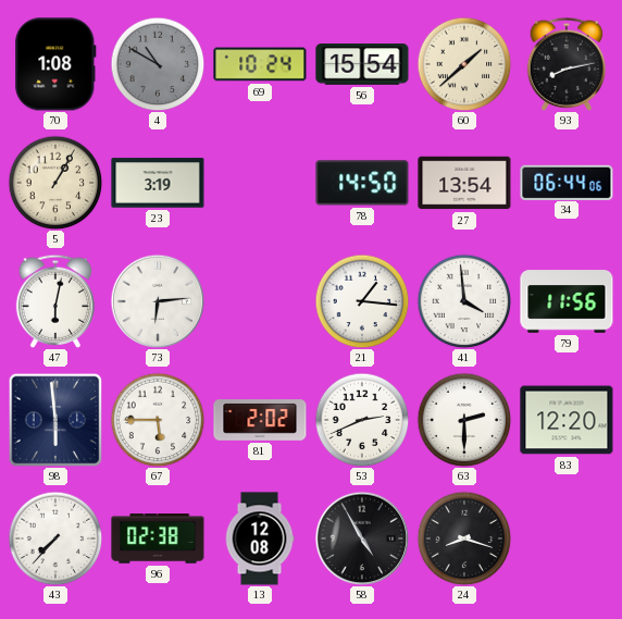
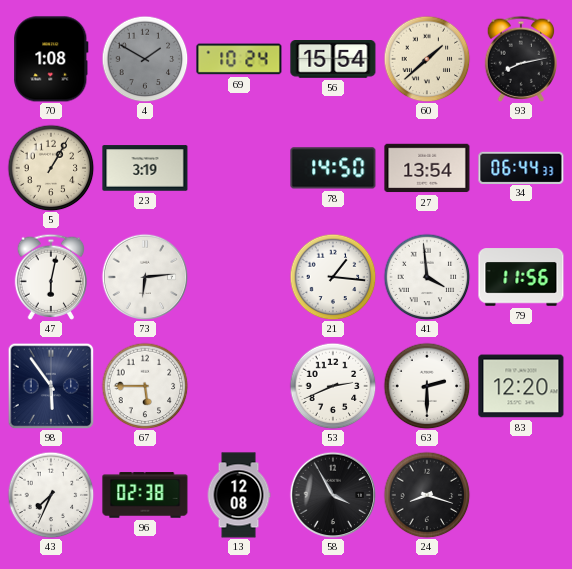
4: 10:50 -> 1:50
34: 06:44:06 -> 06:44:33
98: 5:59 -> 5:54
81: 2:02 -> none
43: 7:37 -> 7:34
58: 4:55 -> 3:55
